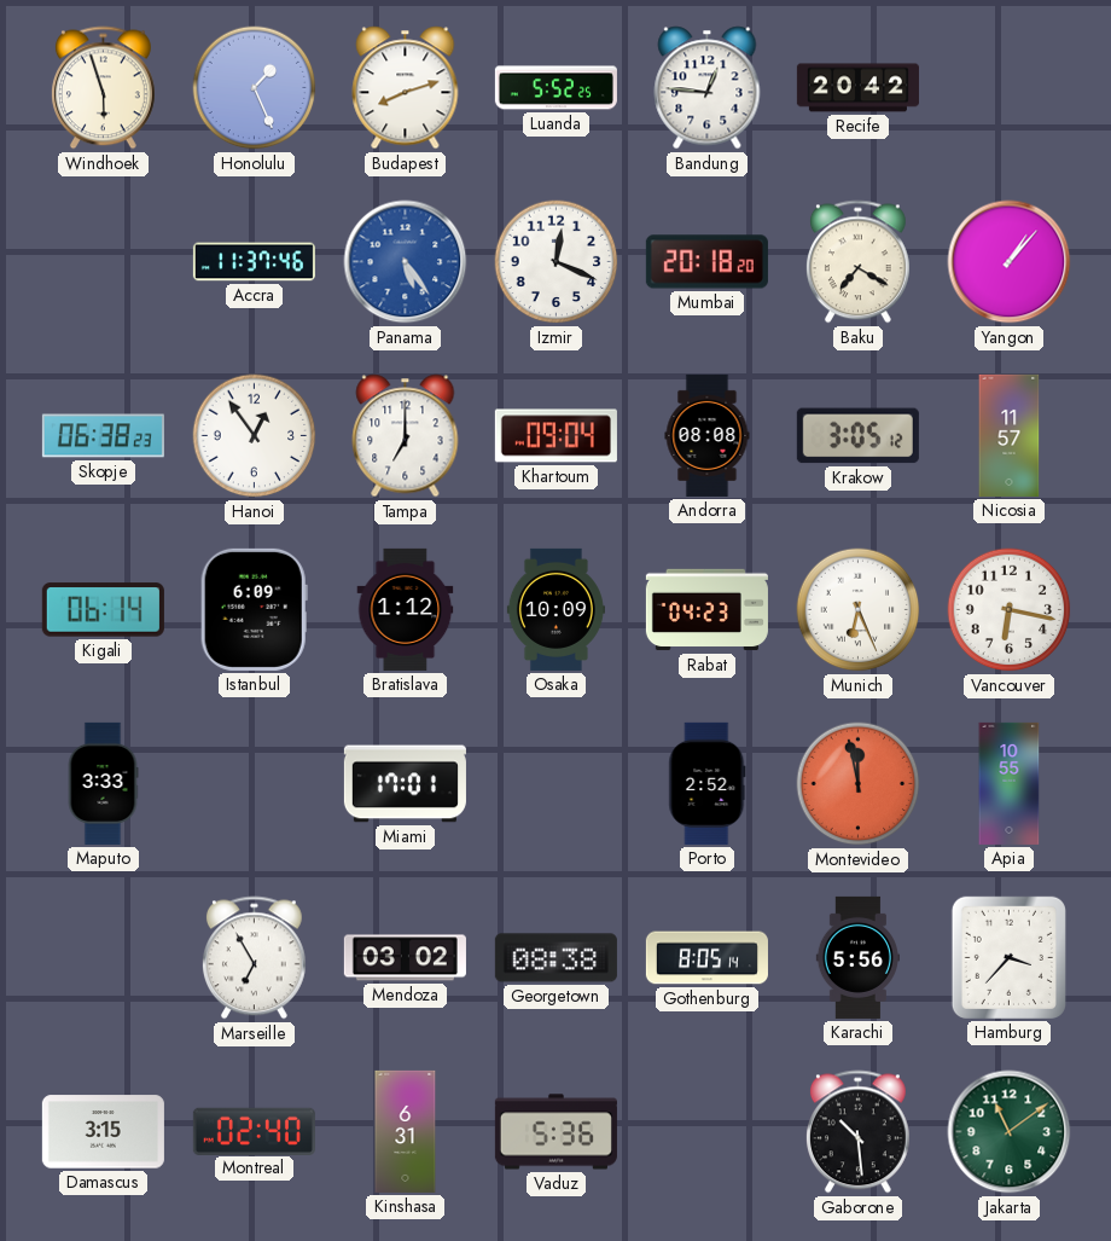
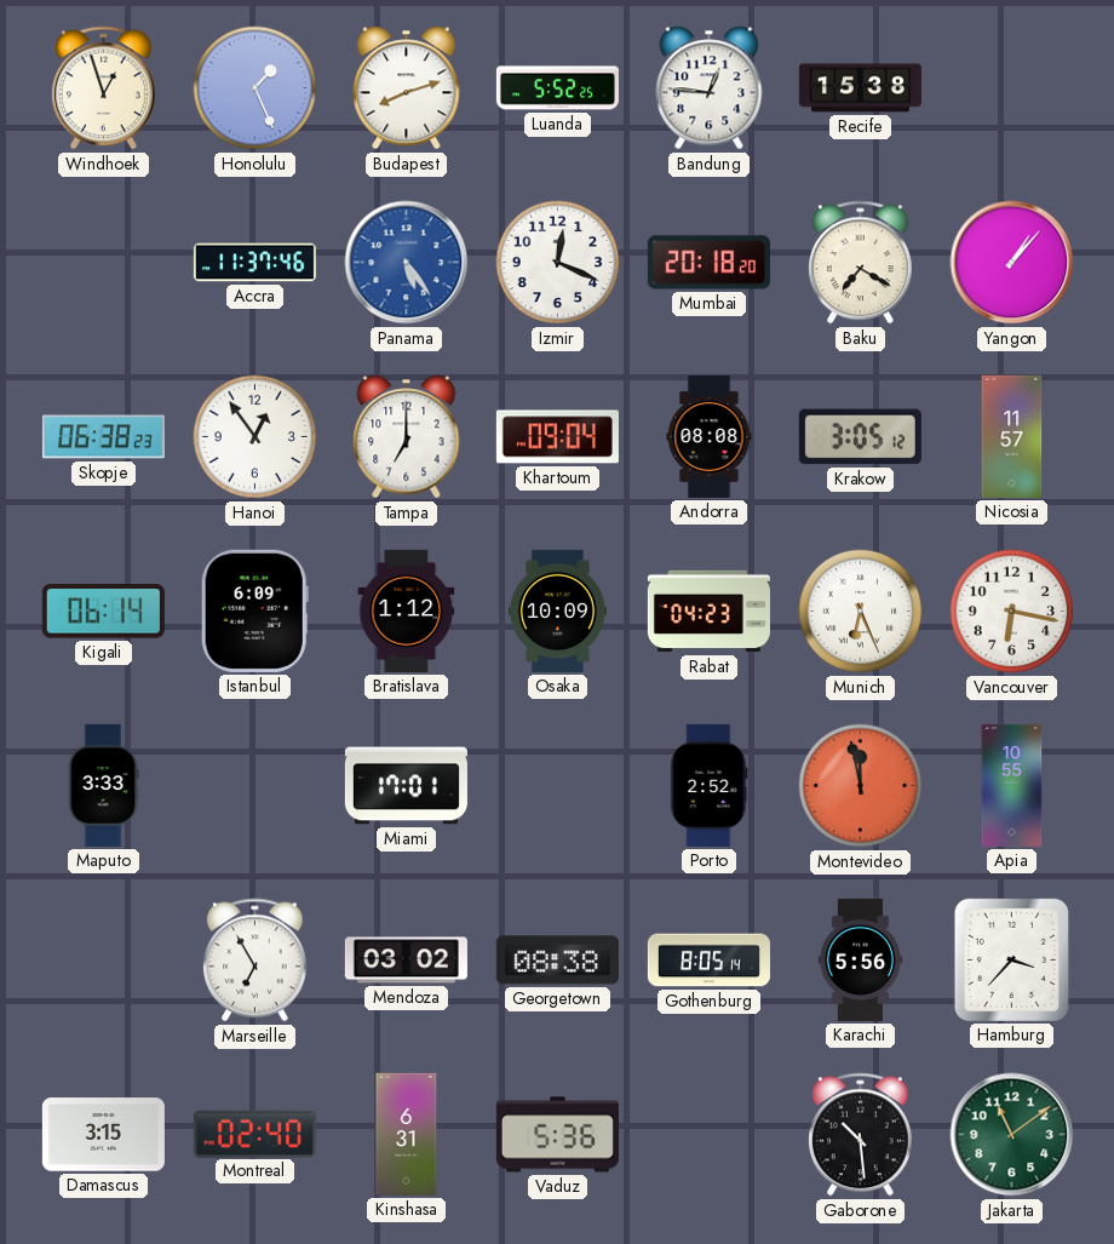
Windhoek: 5:57 -> 12:57
Recife: 20:42 -> 15:38
